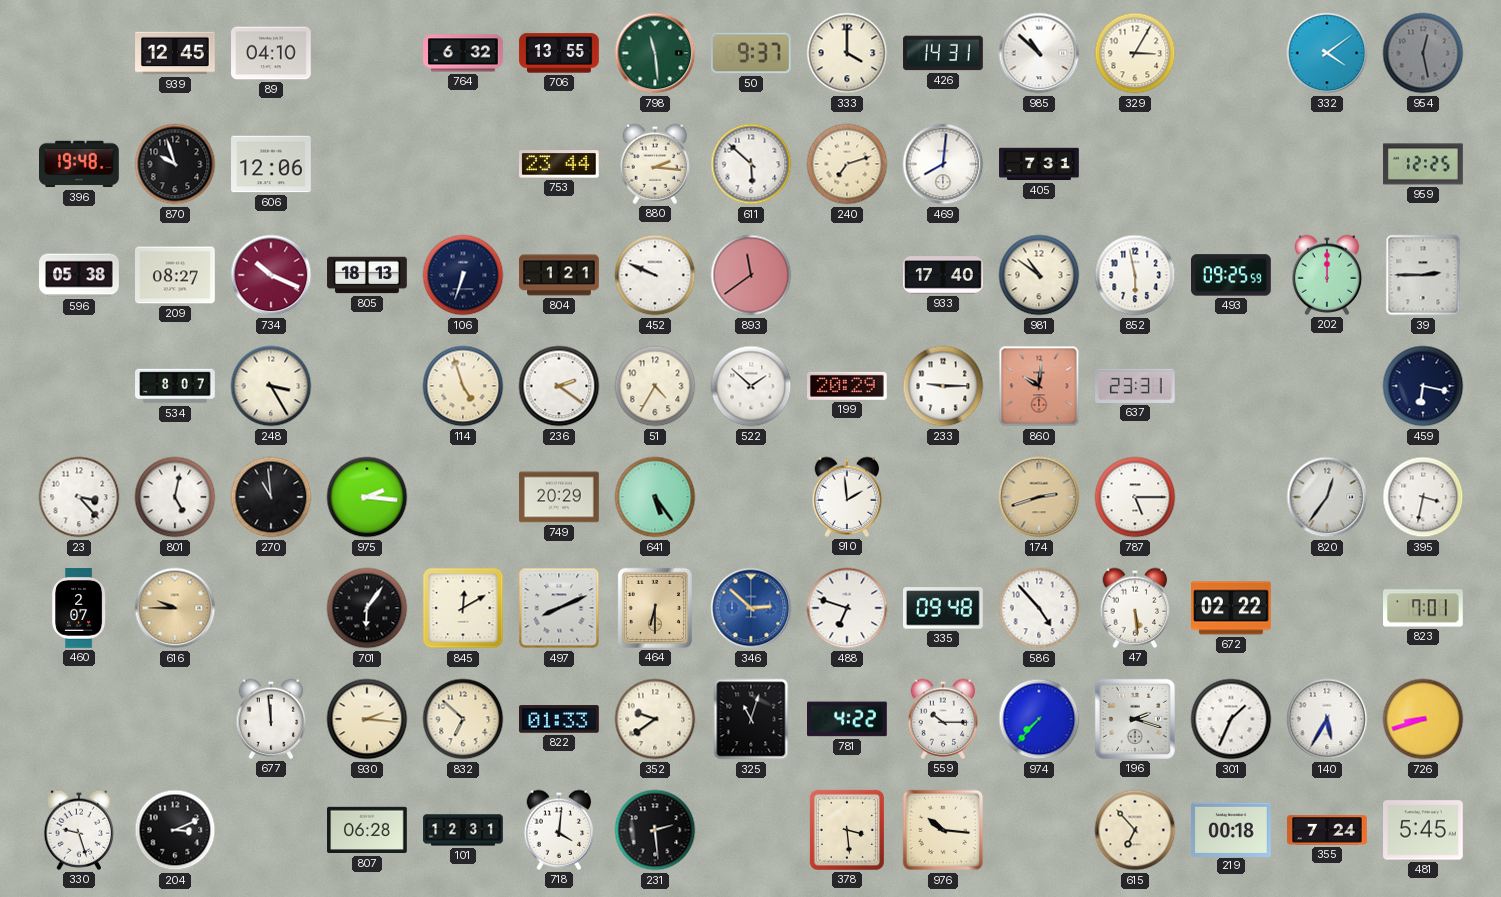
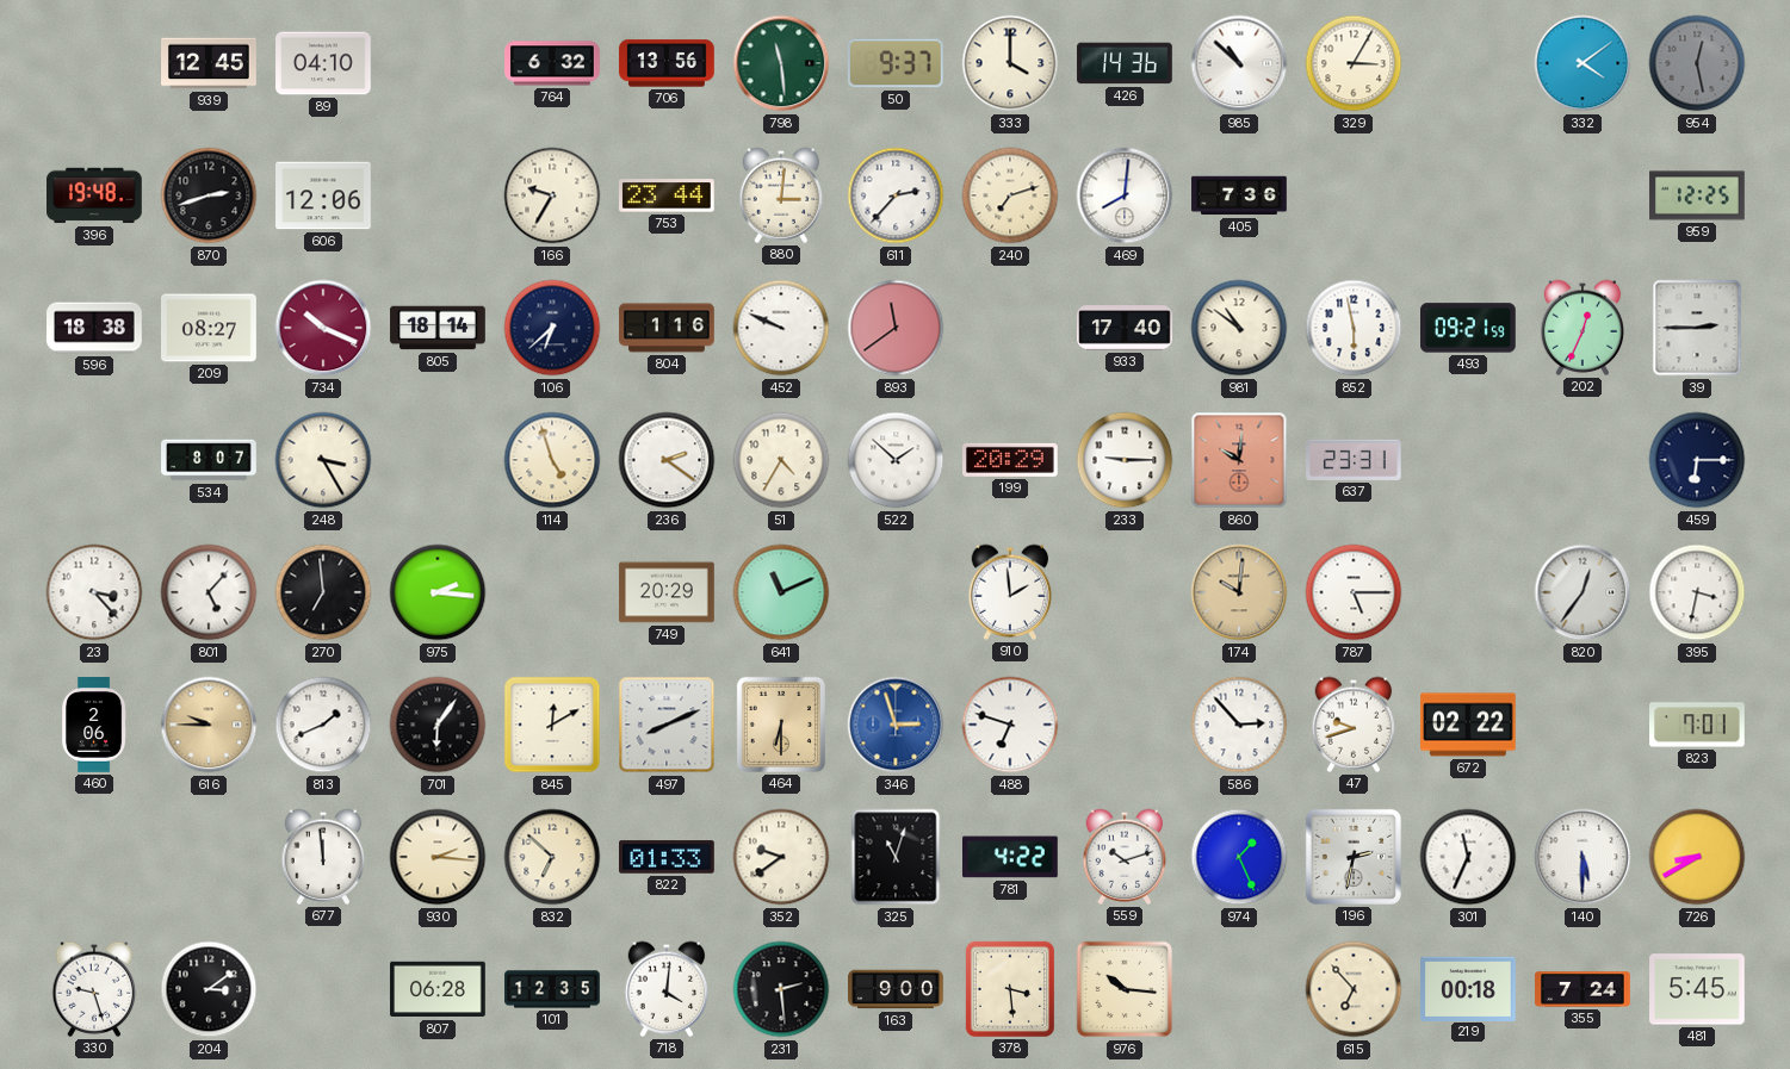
706: 13:55 -> 13:56
426: 14:31 -> 14:36
870: 9:57 -> 2:42
166: none -> 9:35
880: 2:16 -> 3:01
611: 5:52 -> 2:37
405: 7:31 -> 7:36
596: 05:38 -> 18:38
805: 18:13 -> 18:14
106: 6:33 -> 6:38
804: 1:21 -> 1:16
493: 09:25 -> 09:21
202: 12:00 -> 12:34
459: 6:17 -> 6:15
801: 5:02 -> 5:07
270: 10:59 -> 6:59
641: 5:24 -> 11:11
174: 2:42 -> 10:01
460: 2:07 -> 2:06
813: none -> 1:41
346: 2:52 -> 2:57
335: 09:48 -> none
586: 4:53 -> 2:53
47: 5:29 -> 9:42
559: 10:15 -> 10:12
974: 7:37 -> 1:26
196: 2:18 -> 2:32
301: 1:34 -> 11:34
140: 5:35 -> 5:30
726: 8:42 -> 8:40
204: 3:11 -> 3:09
101: 12:31 -> 12:35
163: none -> 9:00
